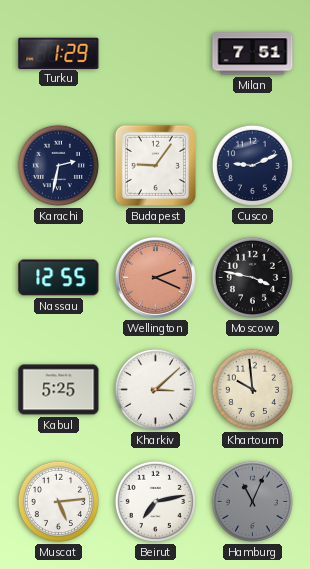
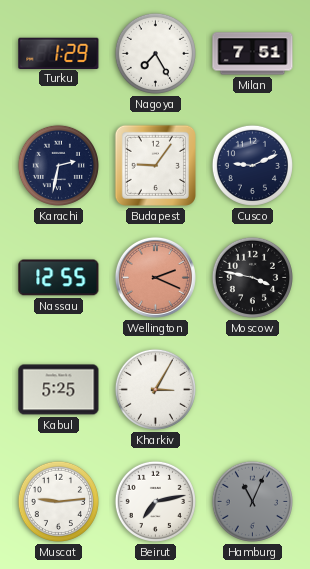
Nagoya: none -> 7:25
Kharkiv: 3:08 -> 3:05
Khartoum: 9:59 -> none
Muscat: 5:14 -> 9:14
